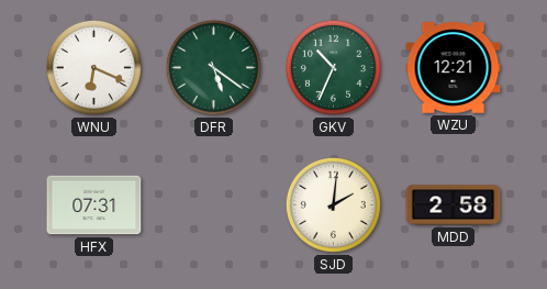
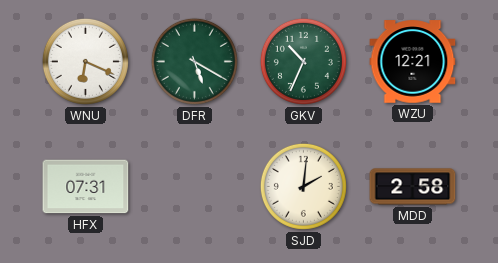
DFR: 5:21 -> 5:20
